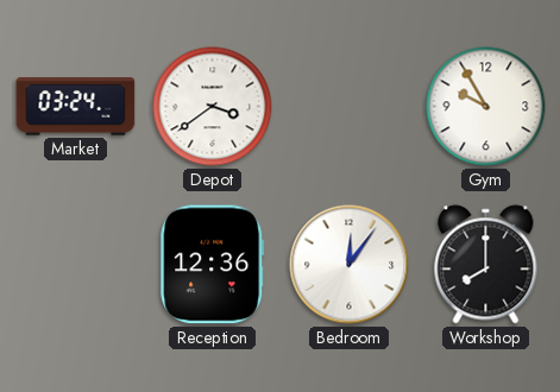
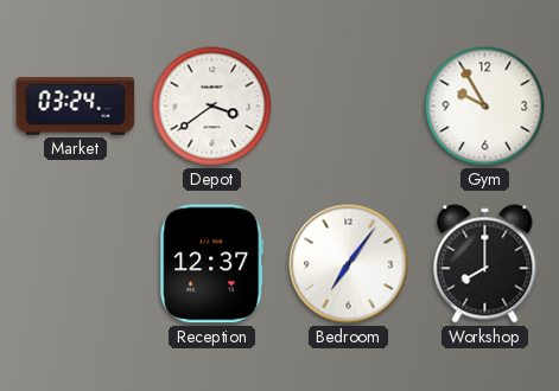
Reception: 12:36 -> 12:37
Bedroom: 12:06 -> 7:06
